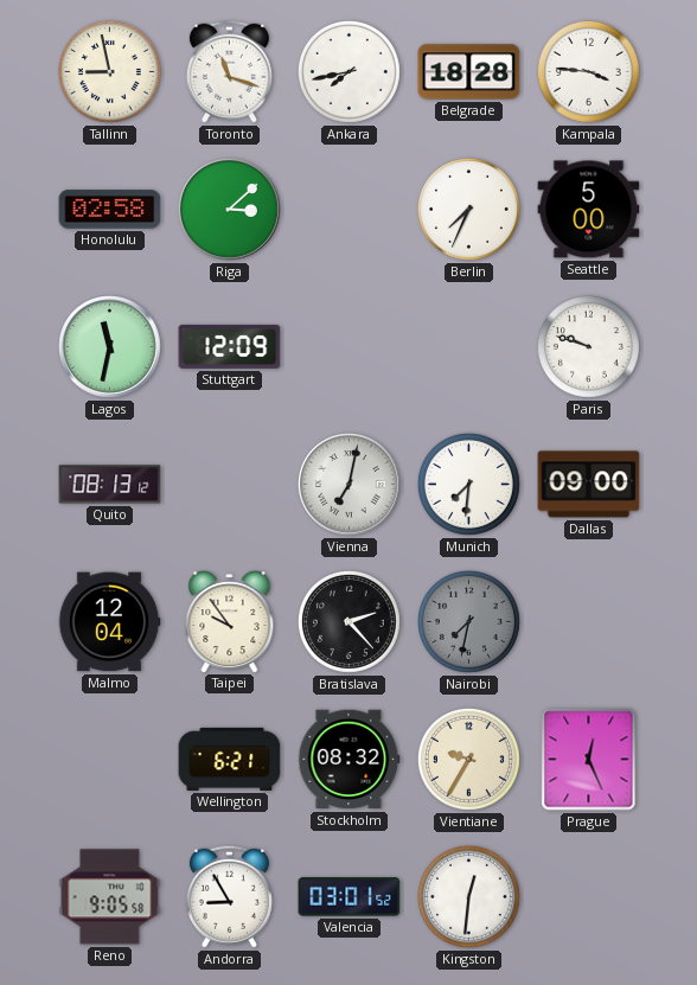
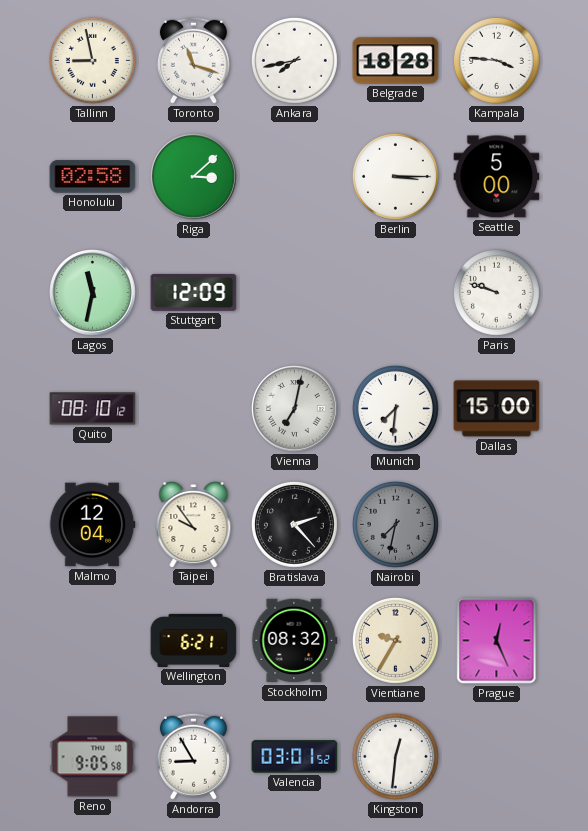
Berlin: 7:34 -> 3:15
Quito: 08:13 -> 08:10
Dallas: 09:00 -> 15:00
